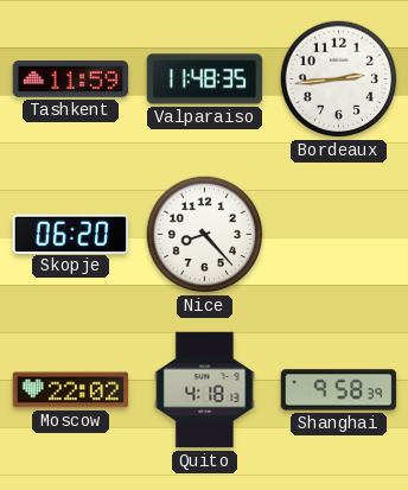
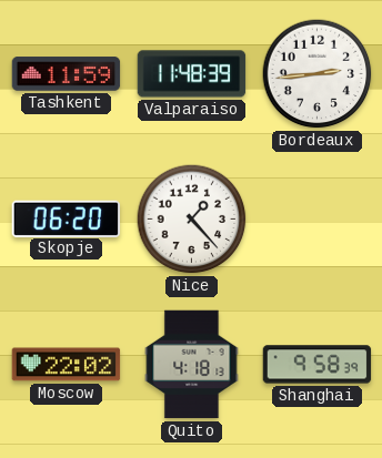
Valparaiso: 11:48:35 -> 11:48:39
Nice: 8:23 -> 1:23
